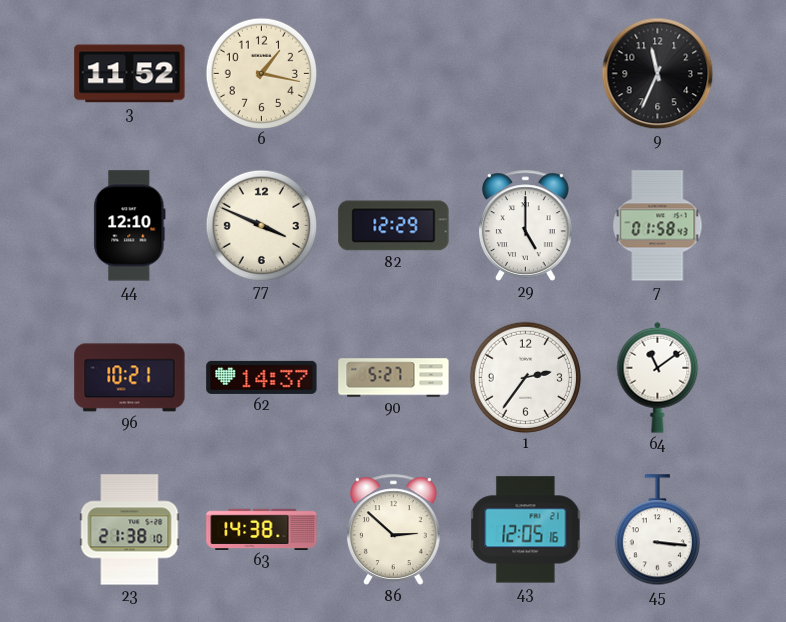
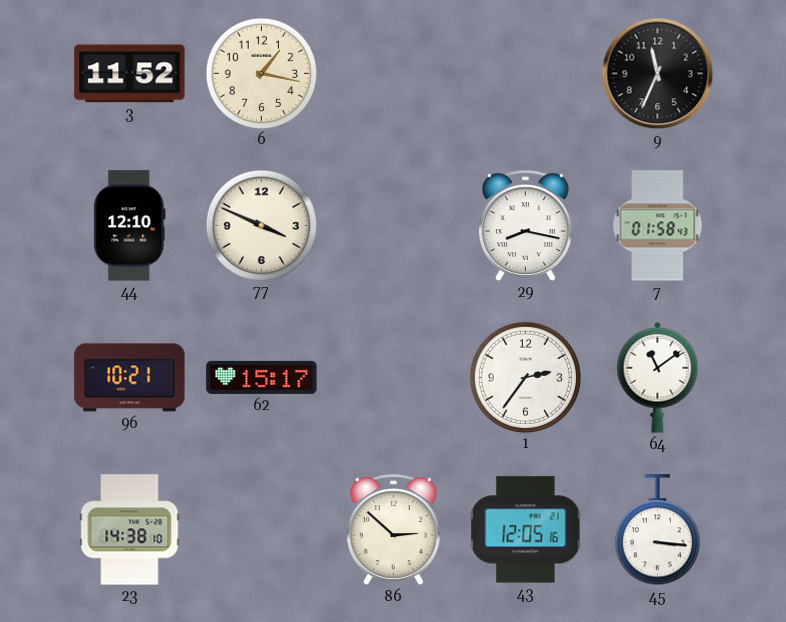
82: 12:29 -> none
29: 5:00 -> 8:17
62: 14:37 -> 15:17
90: 5:27 -> none
23: 21:38 -> 14:38
63: 14:38 -> none
